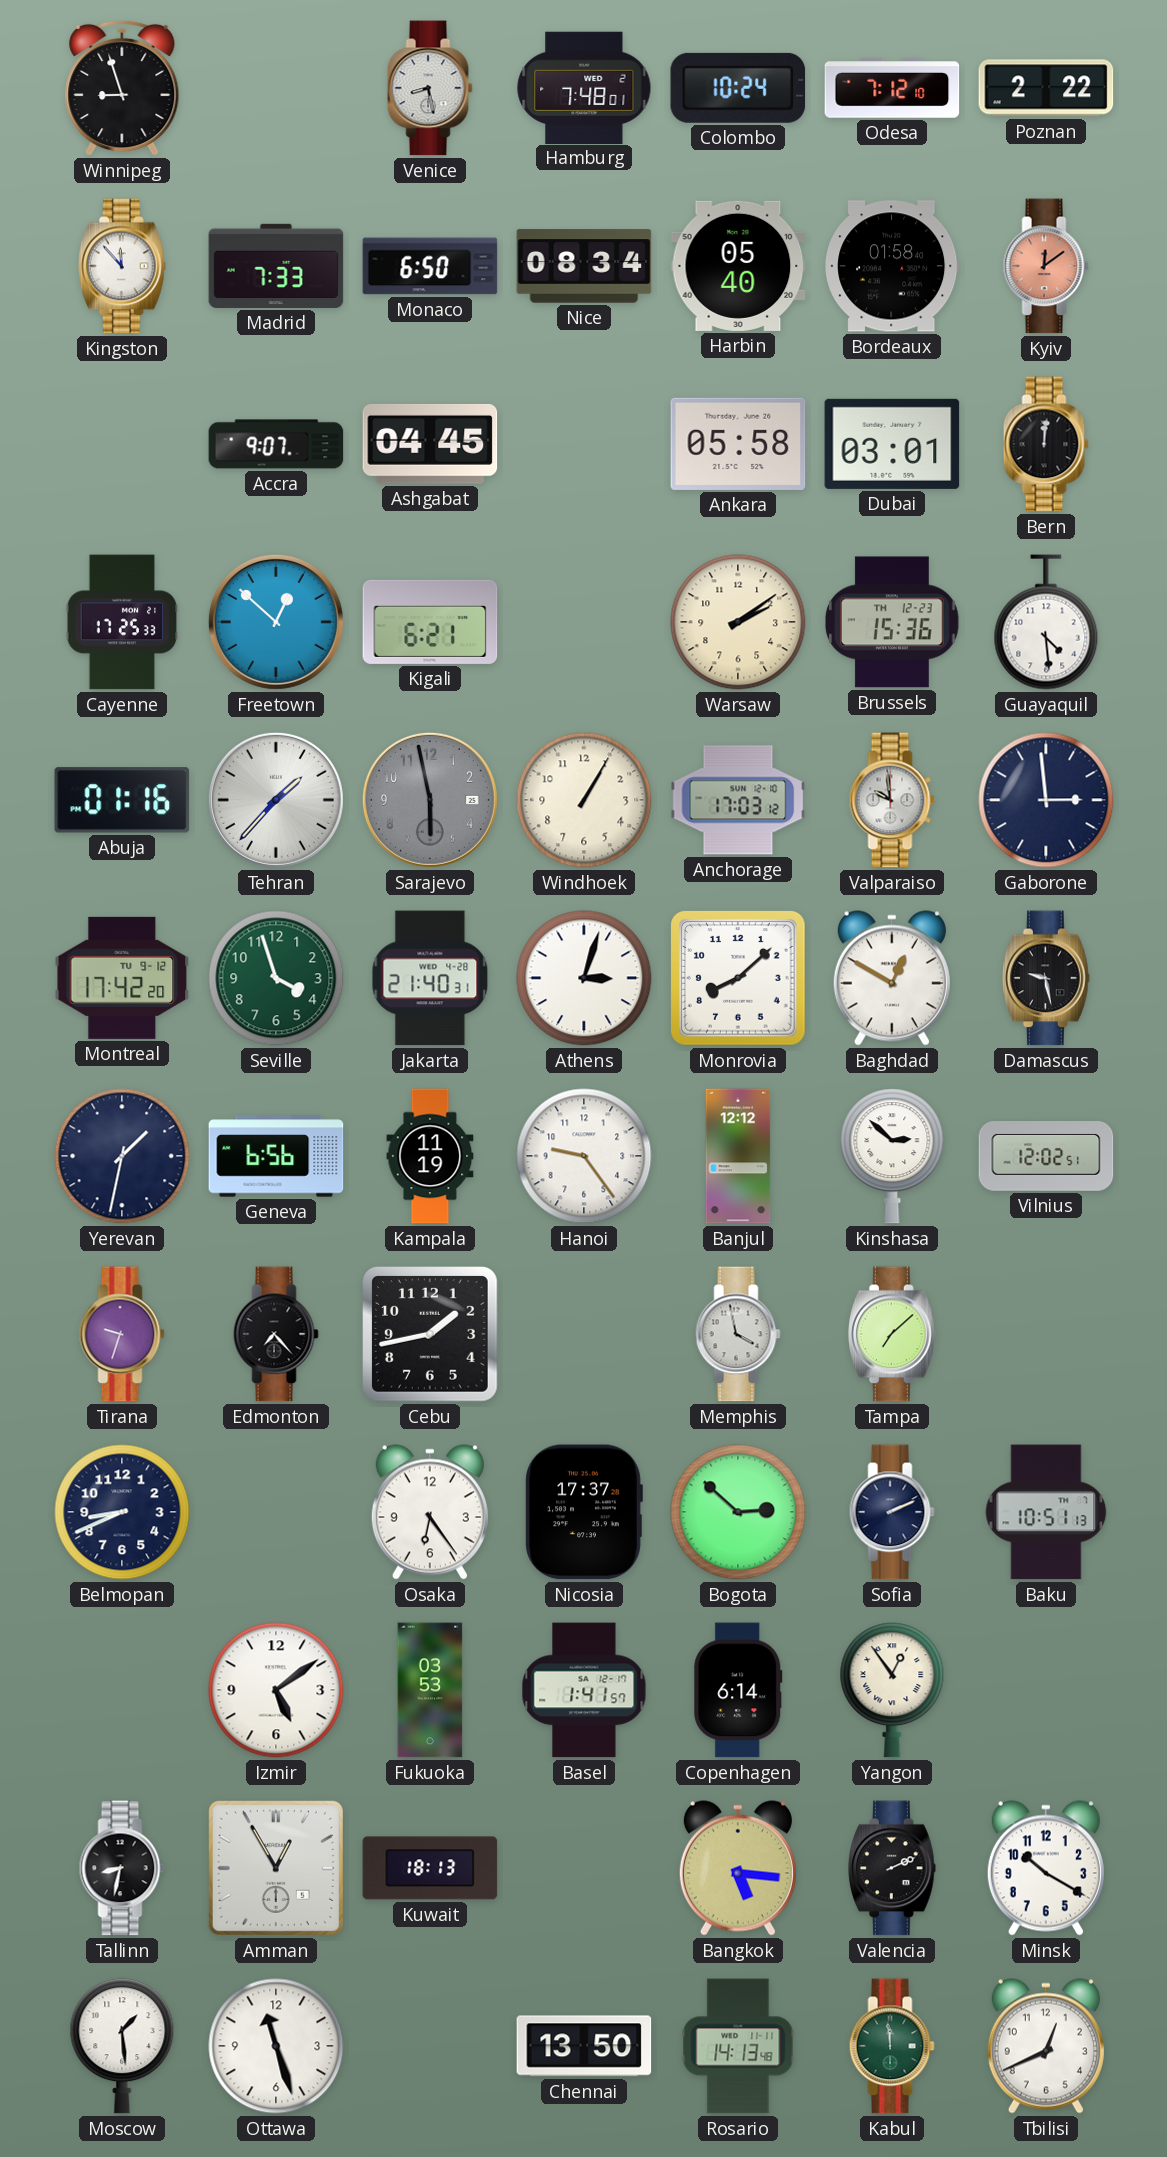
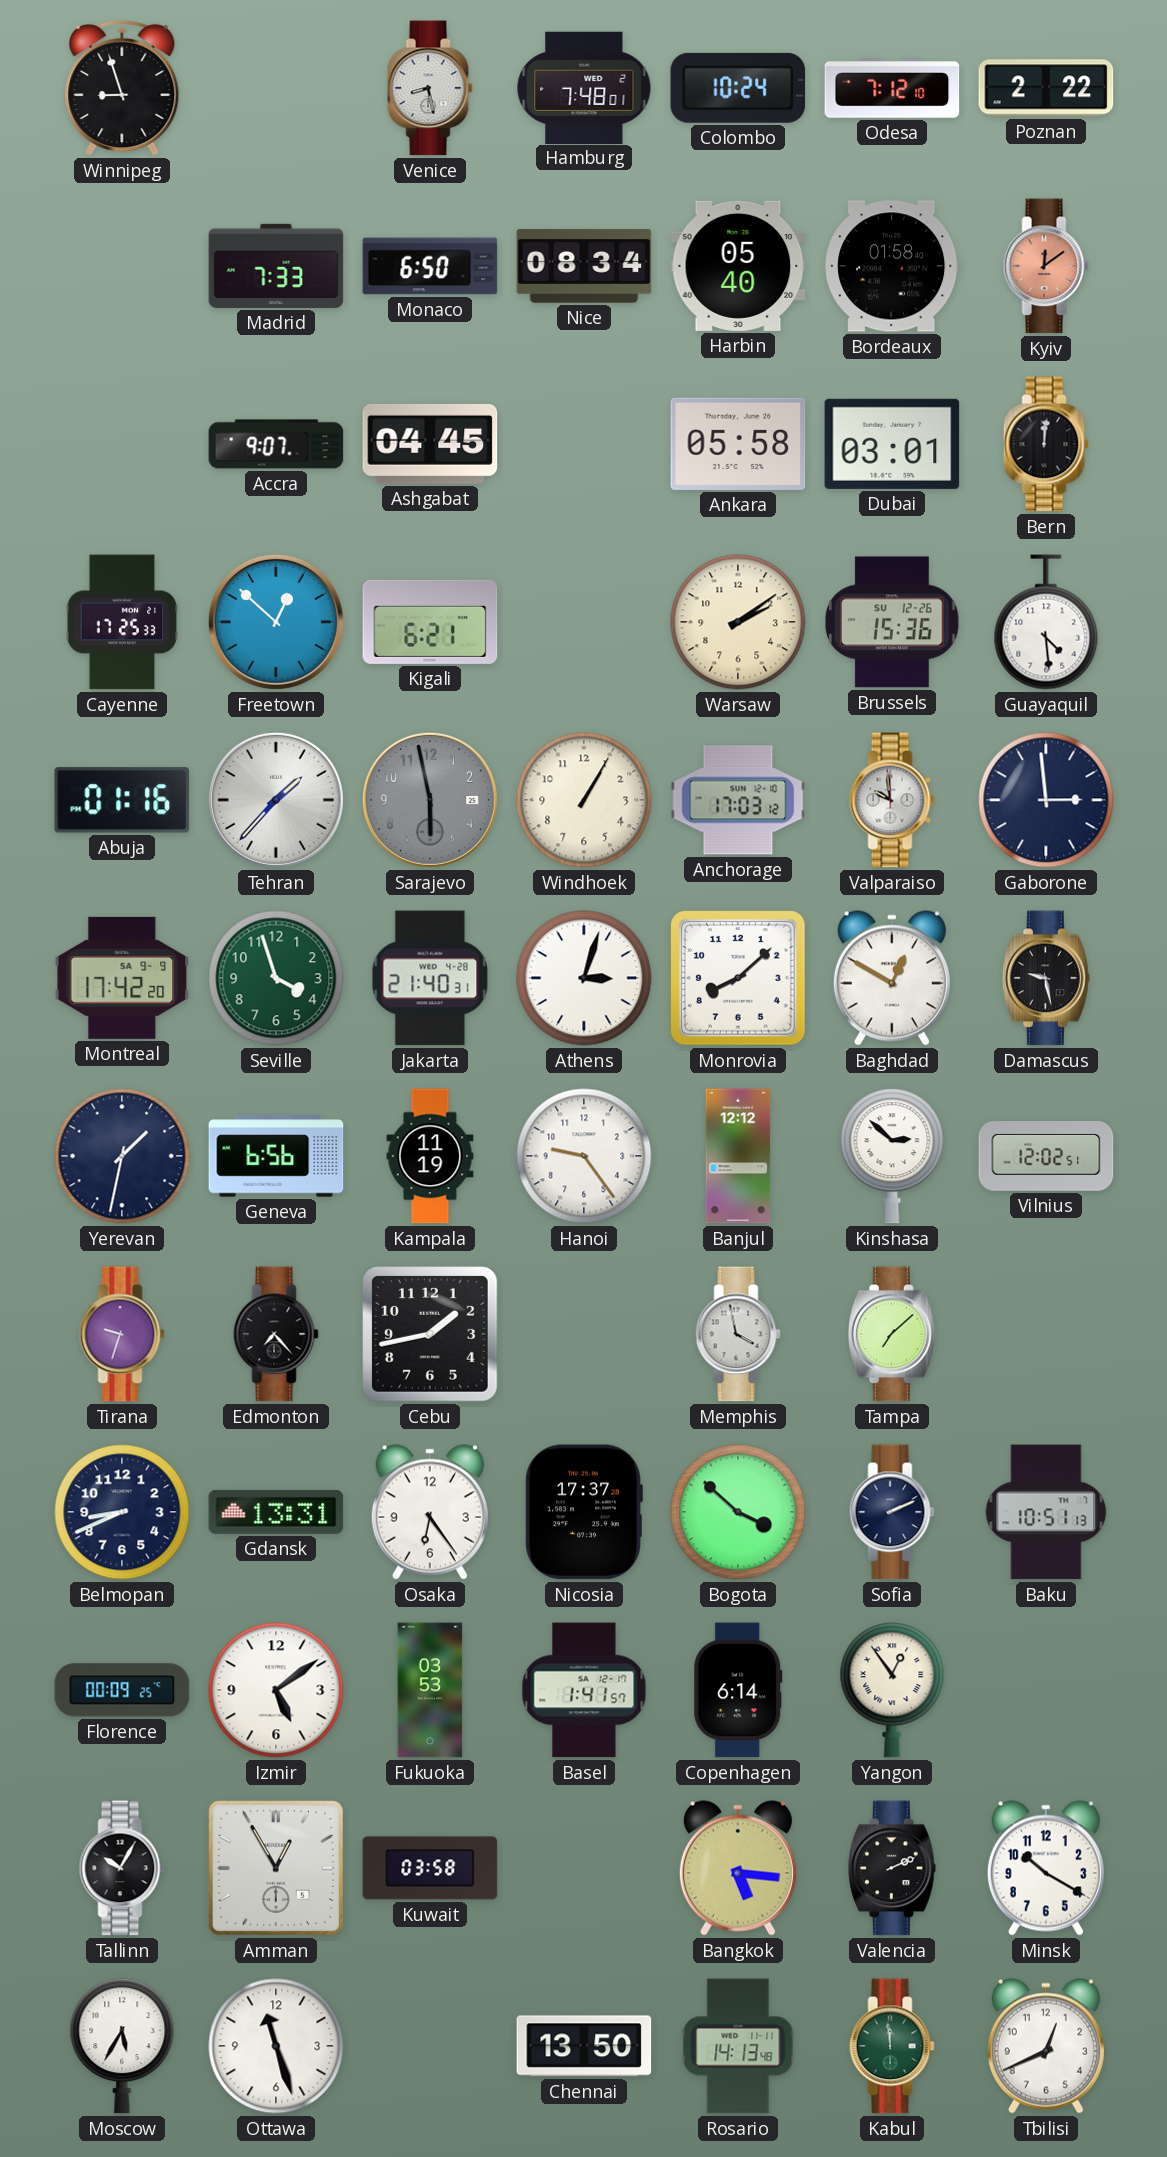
Kingston: 11:53 -> none
Brussels date: TH 12-23 -> SU 12-26
Montreal date: TU 9-12 -> SA 9-9
Gdansk: none -> 13:31
Bogota: 2:52 -> 3:52
Florence: none -> 00:09
Tallinn: 8:32 -> 10:05
Kuwait: 18:13 -> 03:58
Moscow: 1:29 -> 5:35
